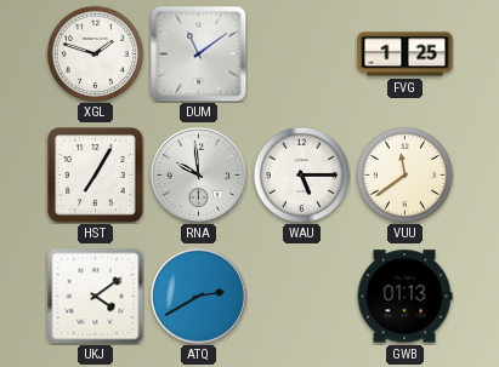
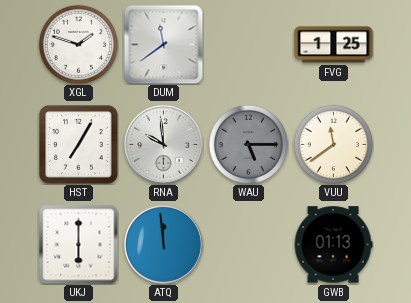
DUM: 11:09 -> 11:39
WAU dial: white -> grey
UKJ: 4:09 -> 6:00
ATQ: 2:40 -> 11:59
